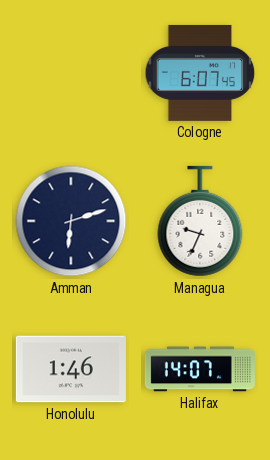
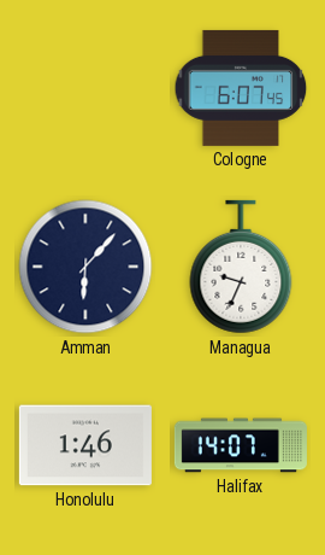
Amman: 6:12 -> 6:07
